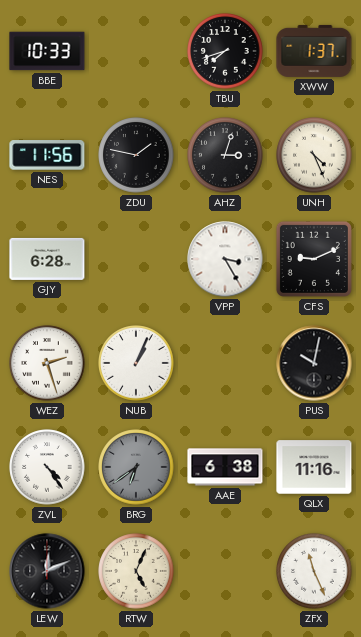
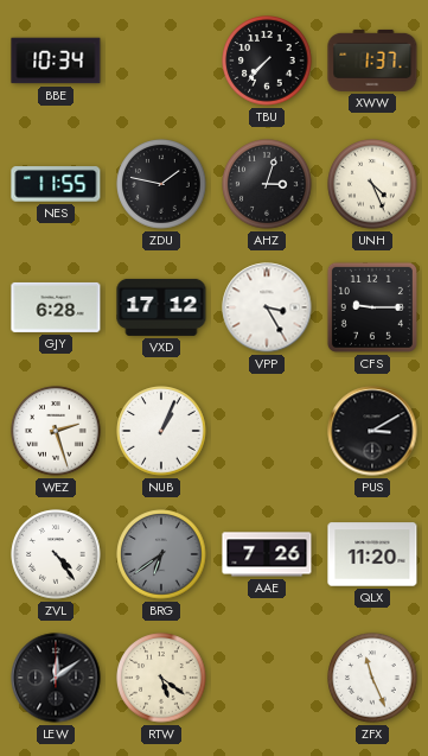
BBE: 10:33 -> 10:34
TBU: 7:42 -> 7:37
NES: 11:56 -> 11:55
VXD: none -> 17:12
CFS: 9:11 -> 9:15
PUS: 10:02 -> 3:10
AAE: 6:38 -> 7:26
QLX: 11:16 -> 11:20
LEW: 12:11 -> 12:09
RTW: 5:04 -> 5:21
